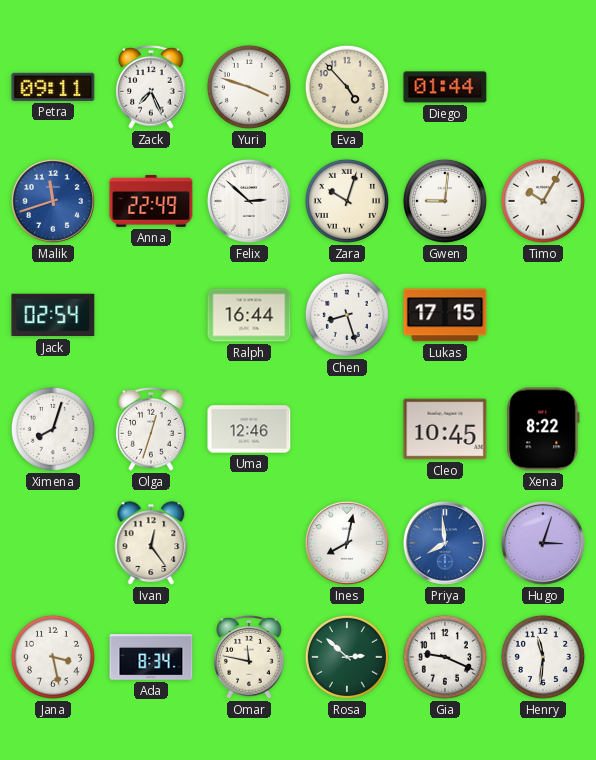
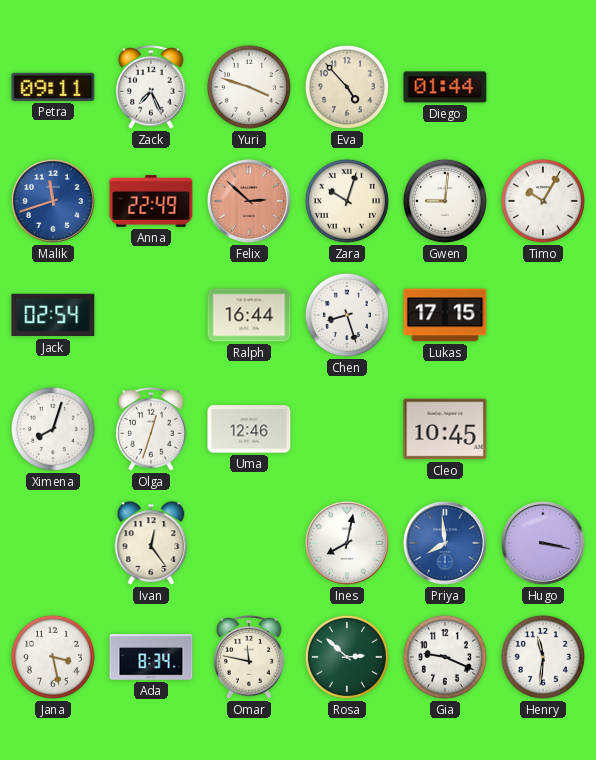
Felix dial: white -> salmon
Xena: 8:22 -> none
Hugo: 3:03 -> 3:17
